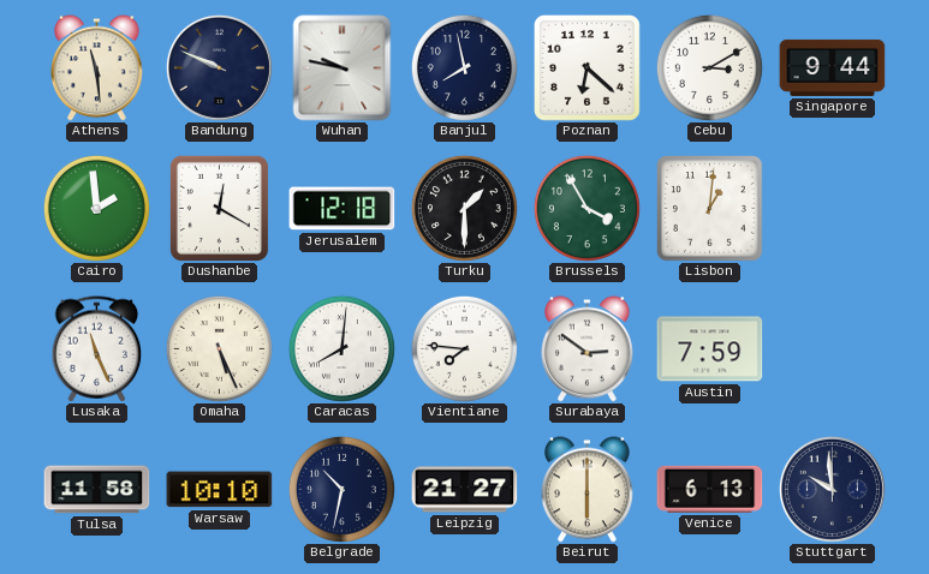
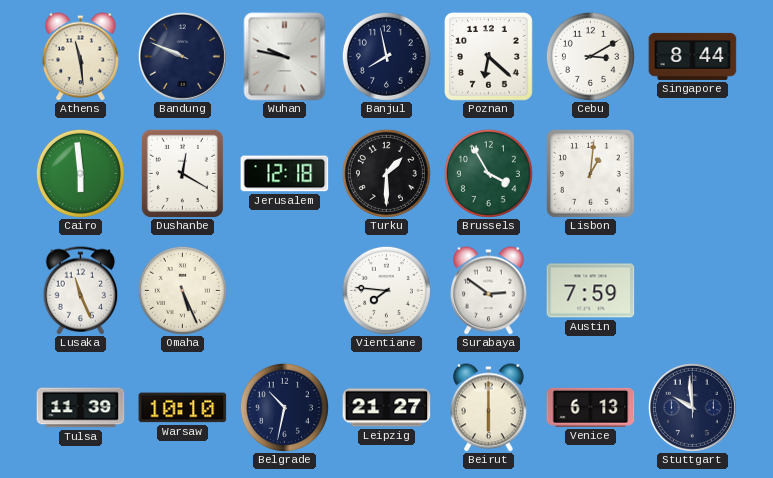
Singapore: 9:44 -> 8:44
Cairo: 1:59 -> 5:59
Caracas: 8:01 -> none
Tulsa: 11:58 -> 11:39
